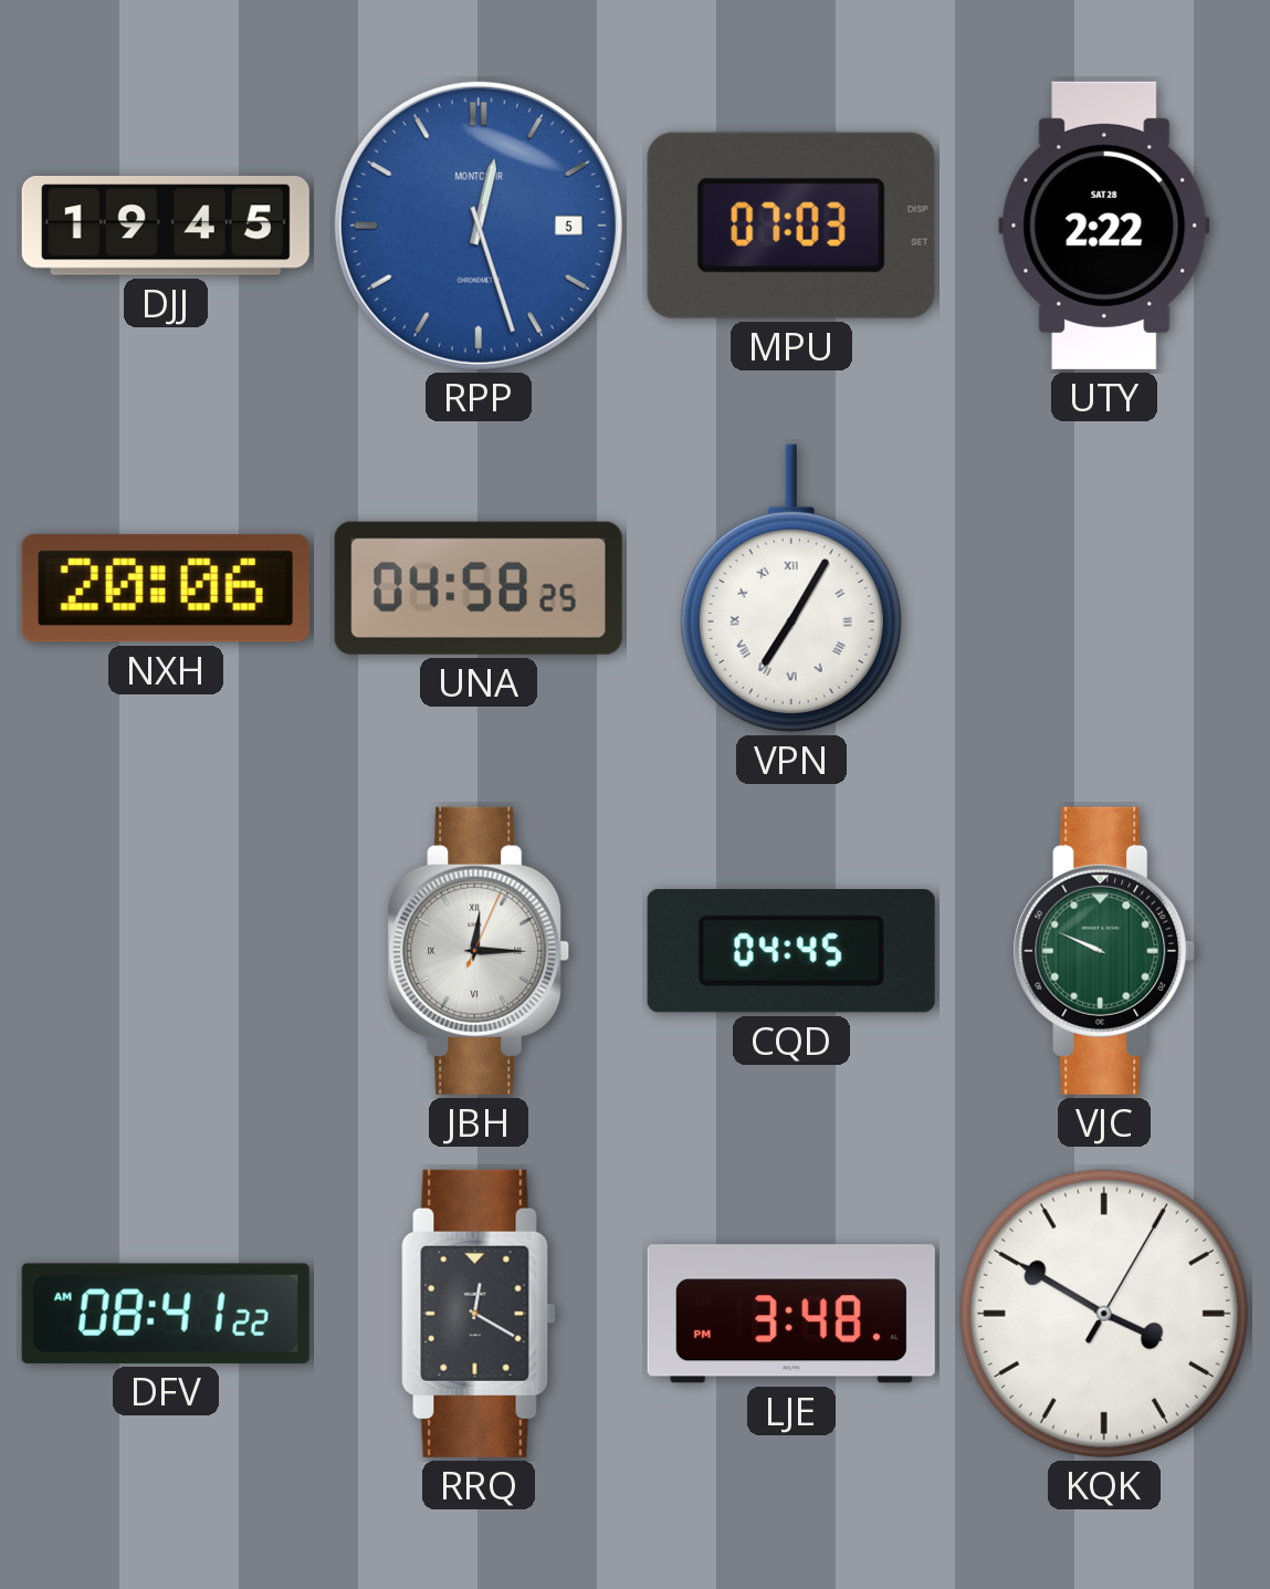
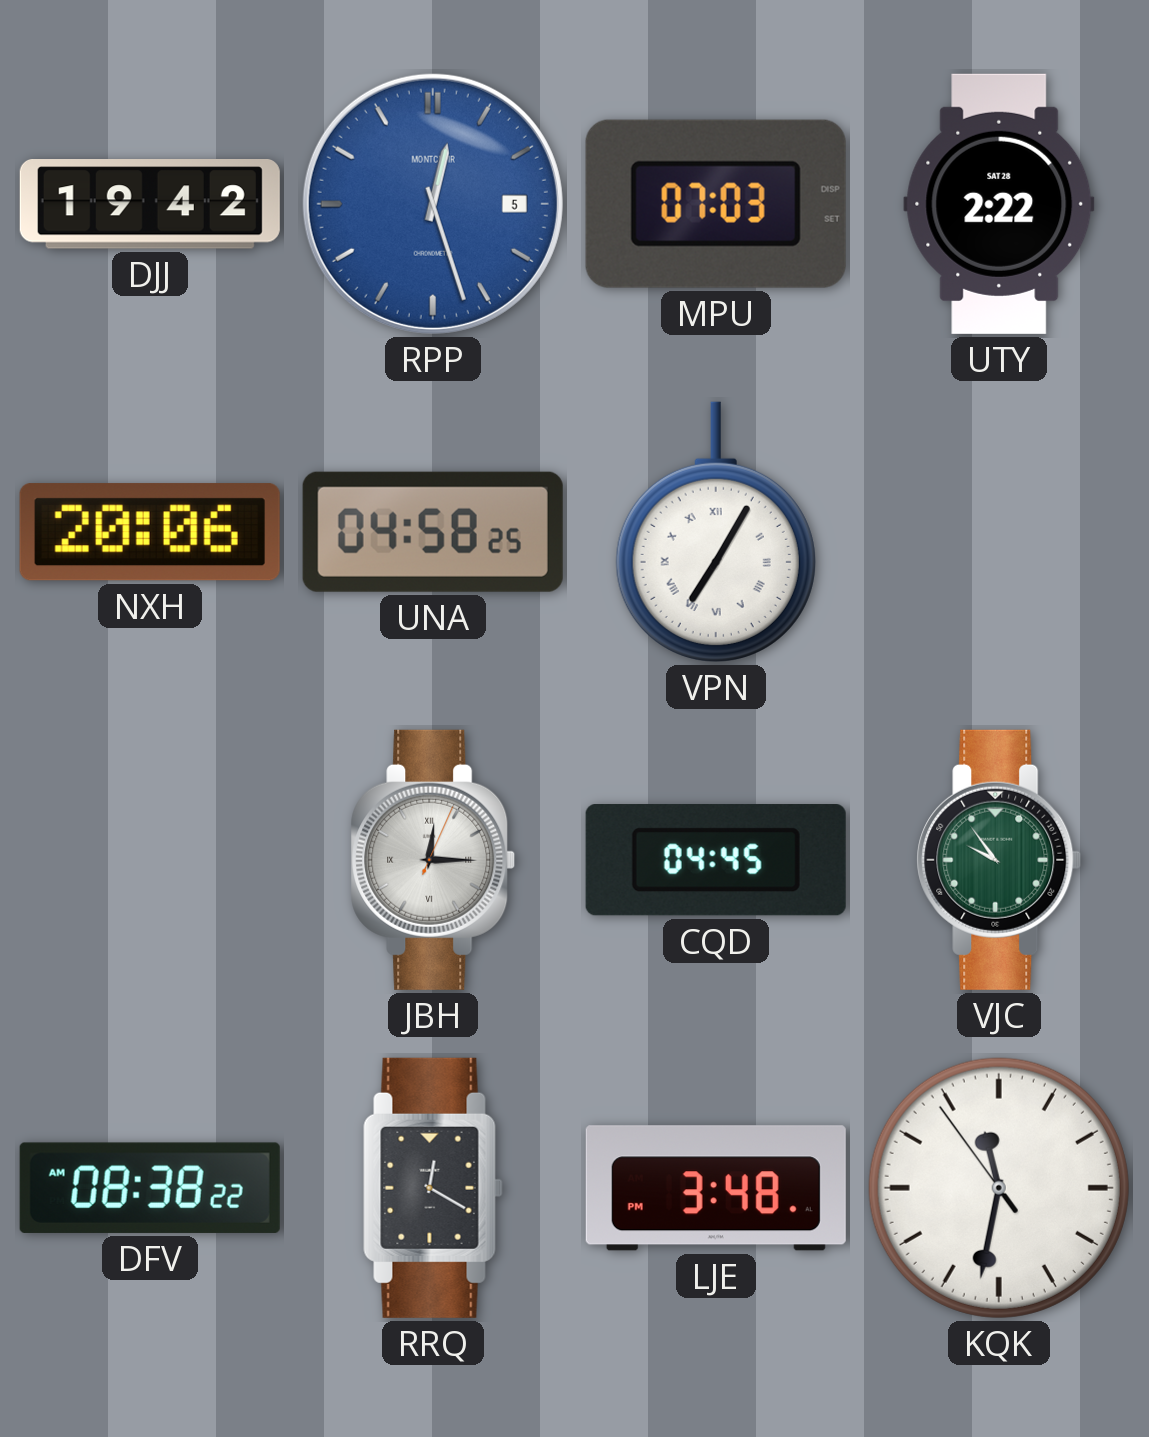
DJJ: 19:45 -> 19:42
VJC: 9:49 -> 9:54
DFV: 08:41 -> 08:38
KQK: 3:50 -> 11:31
